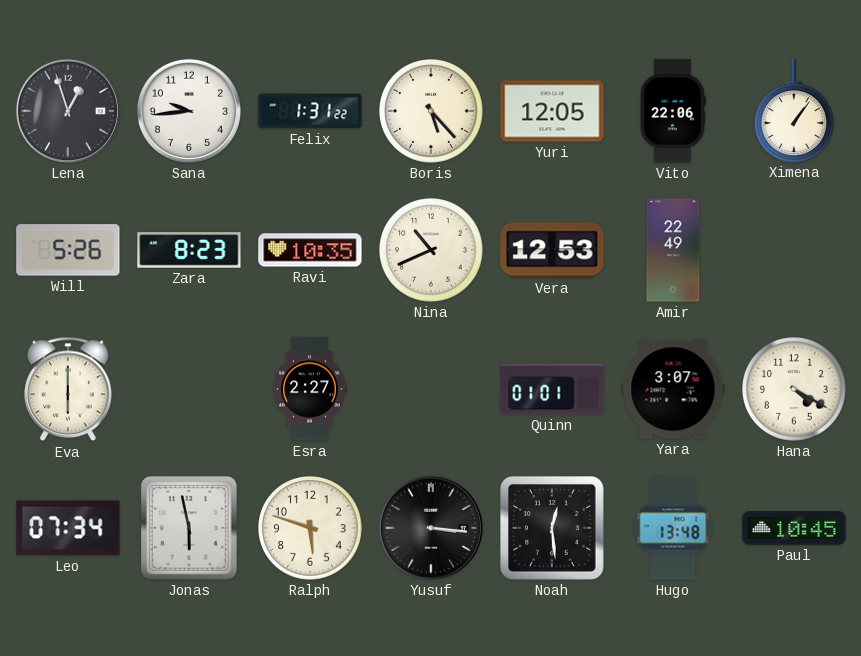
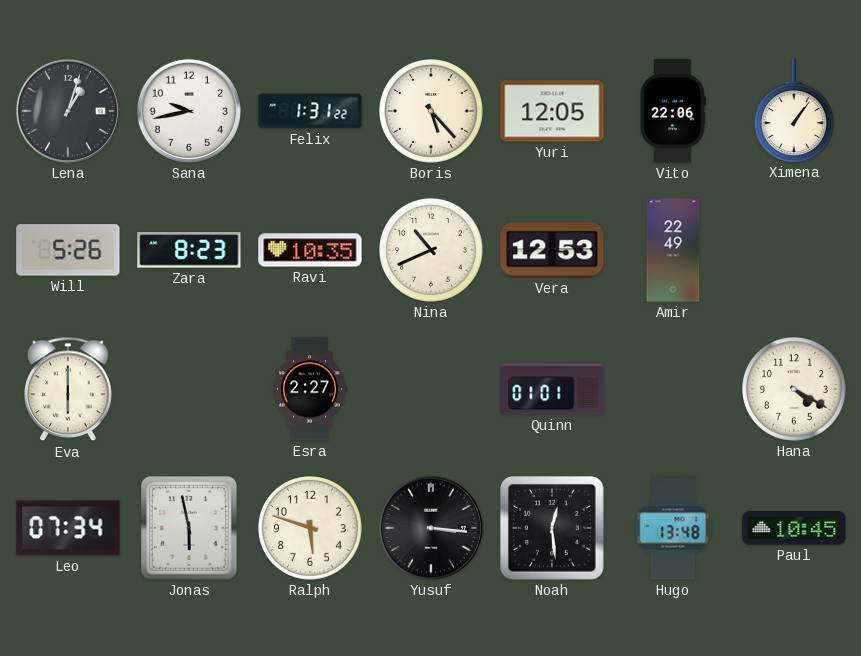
Lena: 12:57 -> 1:03
Sana: 9:44 -> 9:43
Yara: 3:07 -> none
